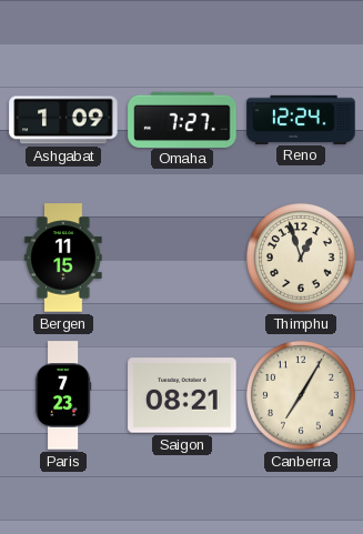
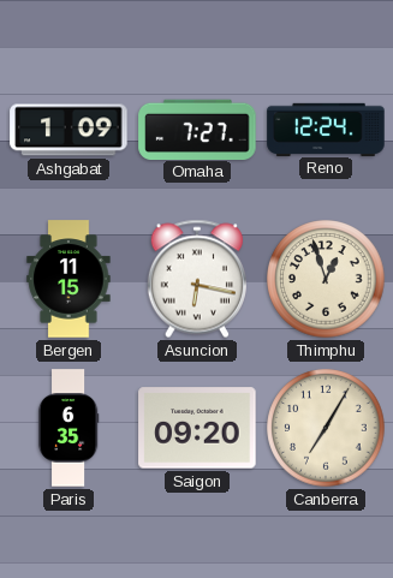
Asuncion: none -> 6:17
Paris: 7:23 -> 6:35
Saigon: 08:21 -> 09:20
